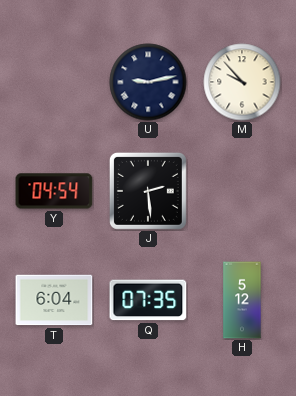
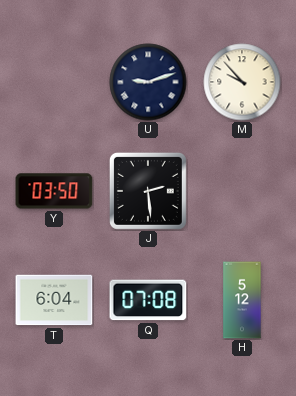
U: 9:13 -> 9:12
Y: 04:54 -> 03:50
Q: 07:35 -> 07:08
